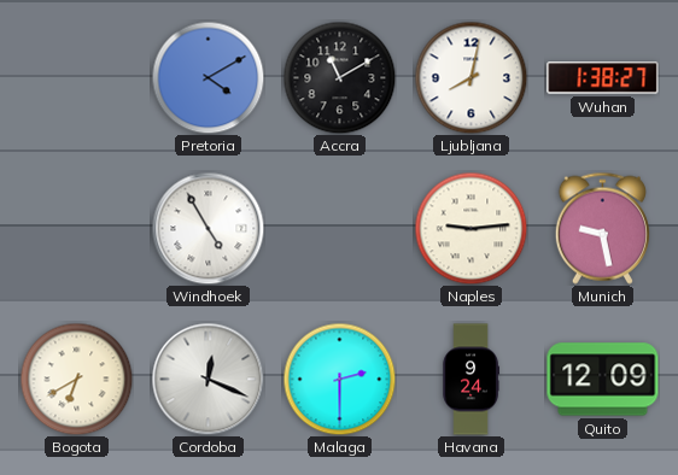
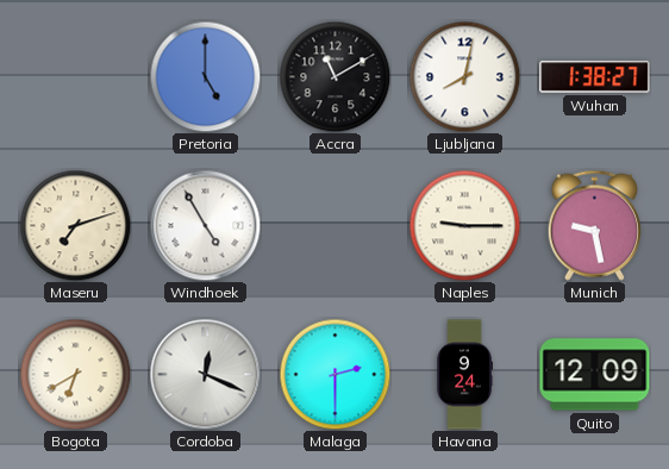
Pretoria: 4:10 -> 5:00
Maseru: none -> 7:12
Naples: 9:14 -> 9:15
